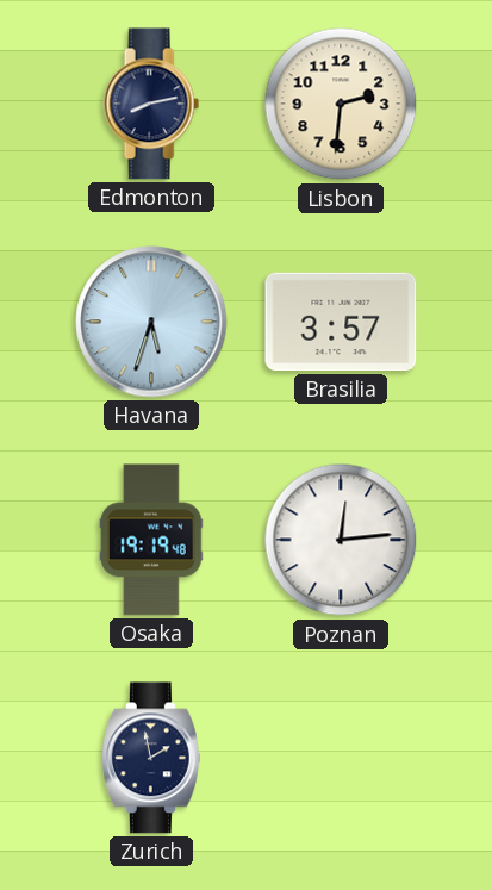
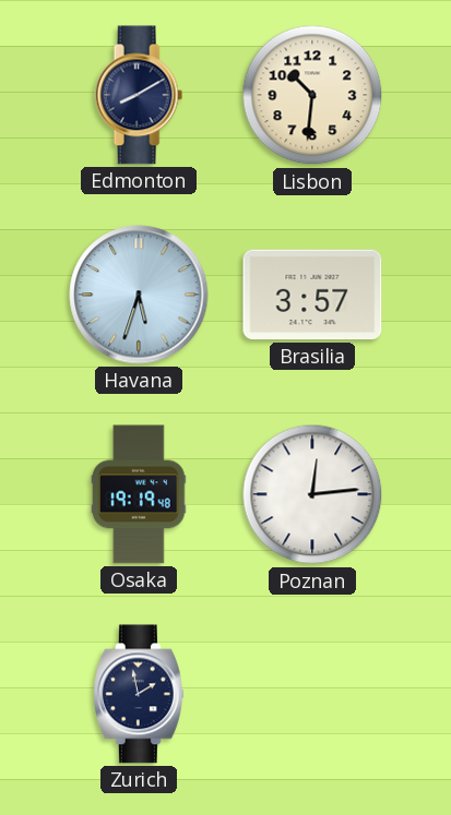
Edmonton: 8:13 -> 8:10
Lisbon: 2:31 -> 10:31
